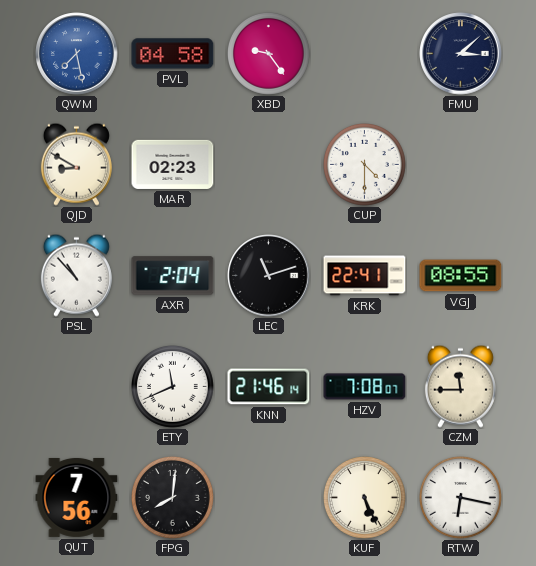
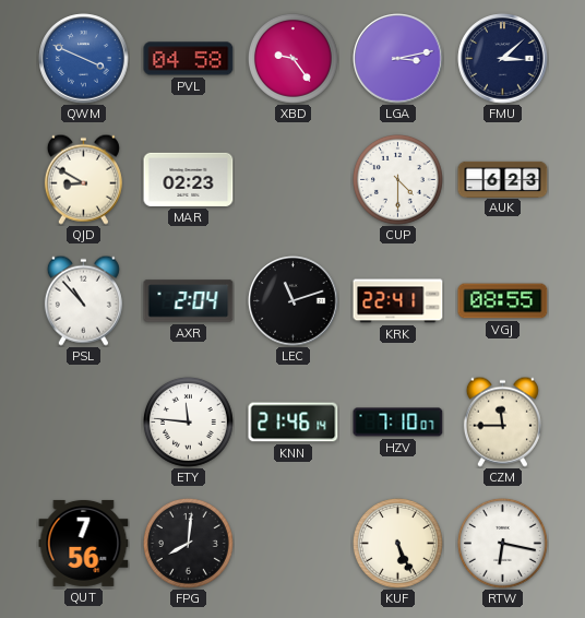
QWM: 7:28 -> 3:49
LGA: none -> 3:13
AUK: none -> 6:23
ETY: 11:41 -> 11:46
HZV: 7:08 -> 7:10
